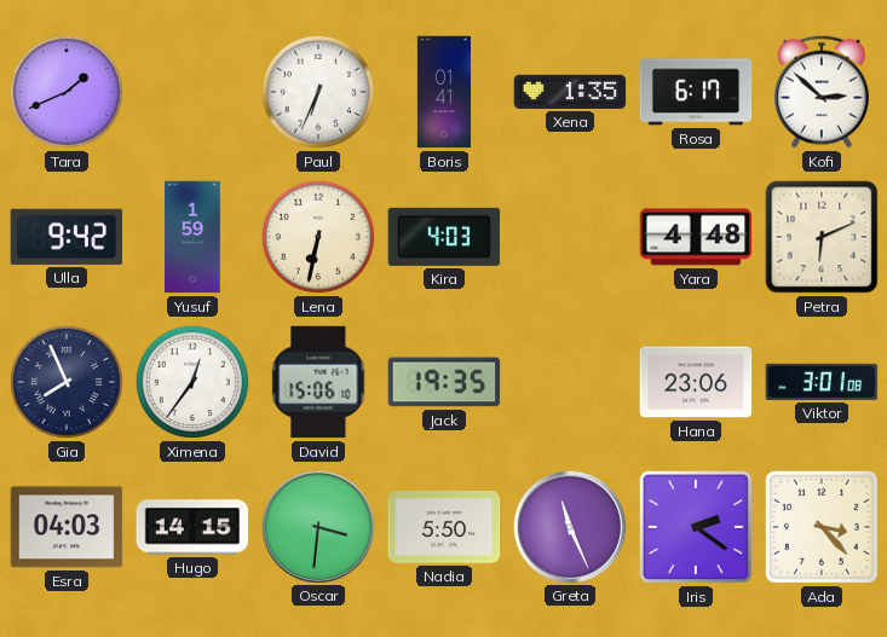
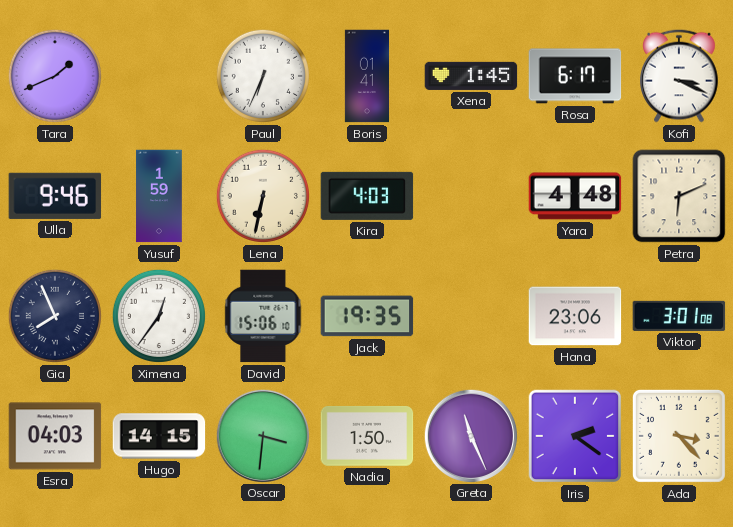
Xena: 1:35 -> 1:45
Kofi: 2:52 -> 3:19
Ulla: 9:42 -> 9:46
Nadia: 5:50 -> 1:50
